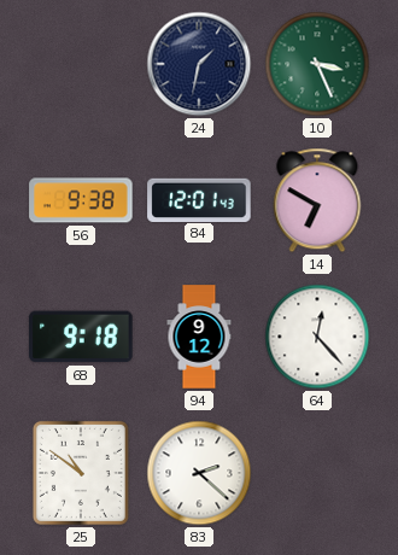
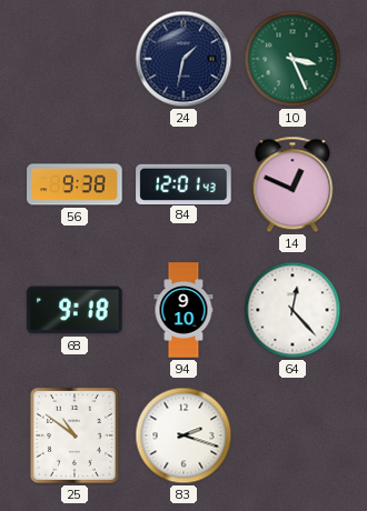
14: 6:50 -> 12:49
94: 9:12 -> 9:10
83: 2:22 -> 2:18
